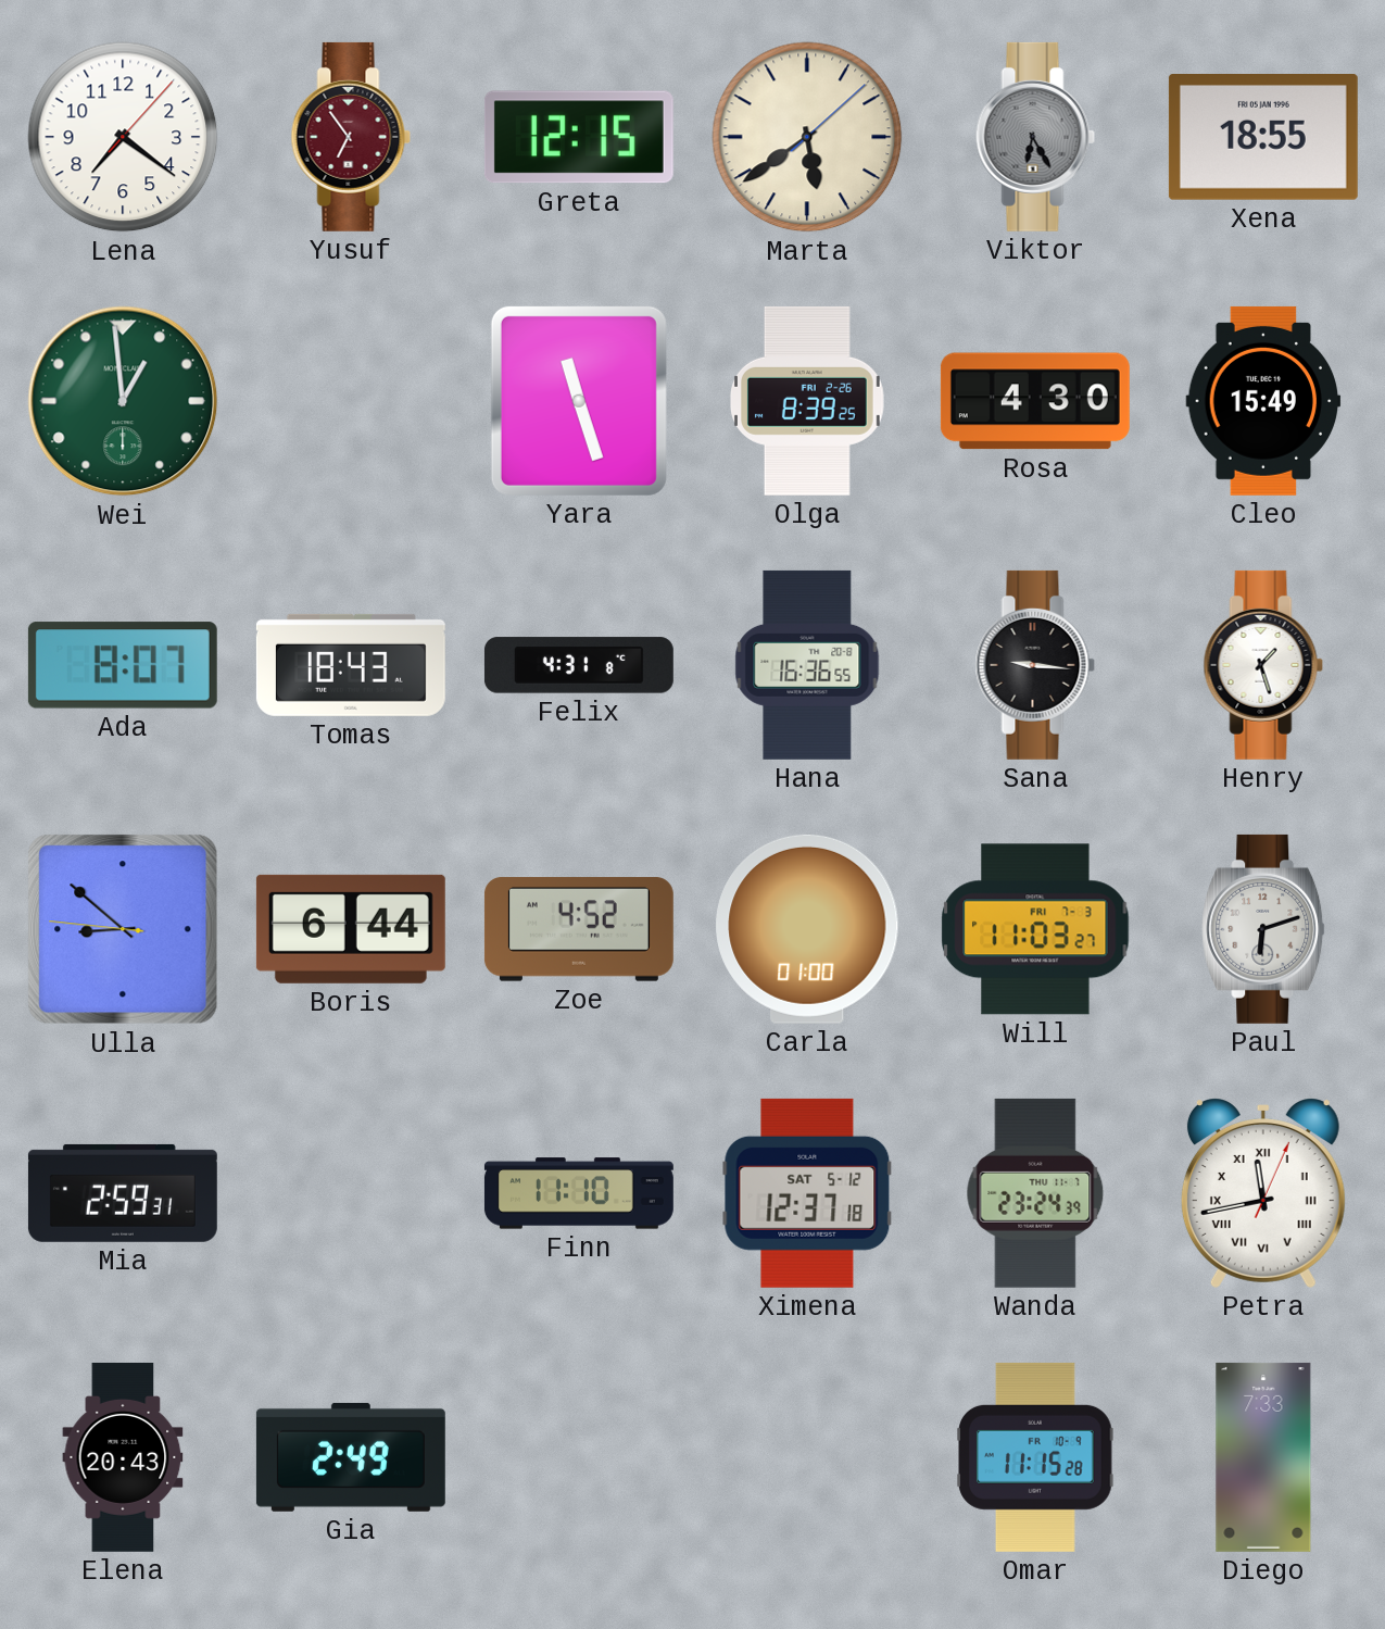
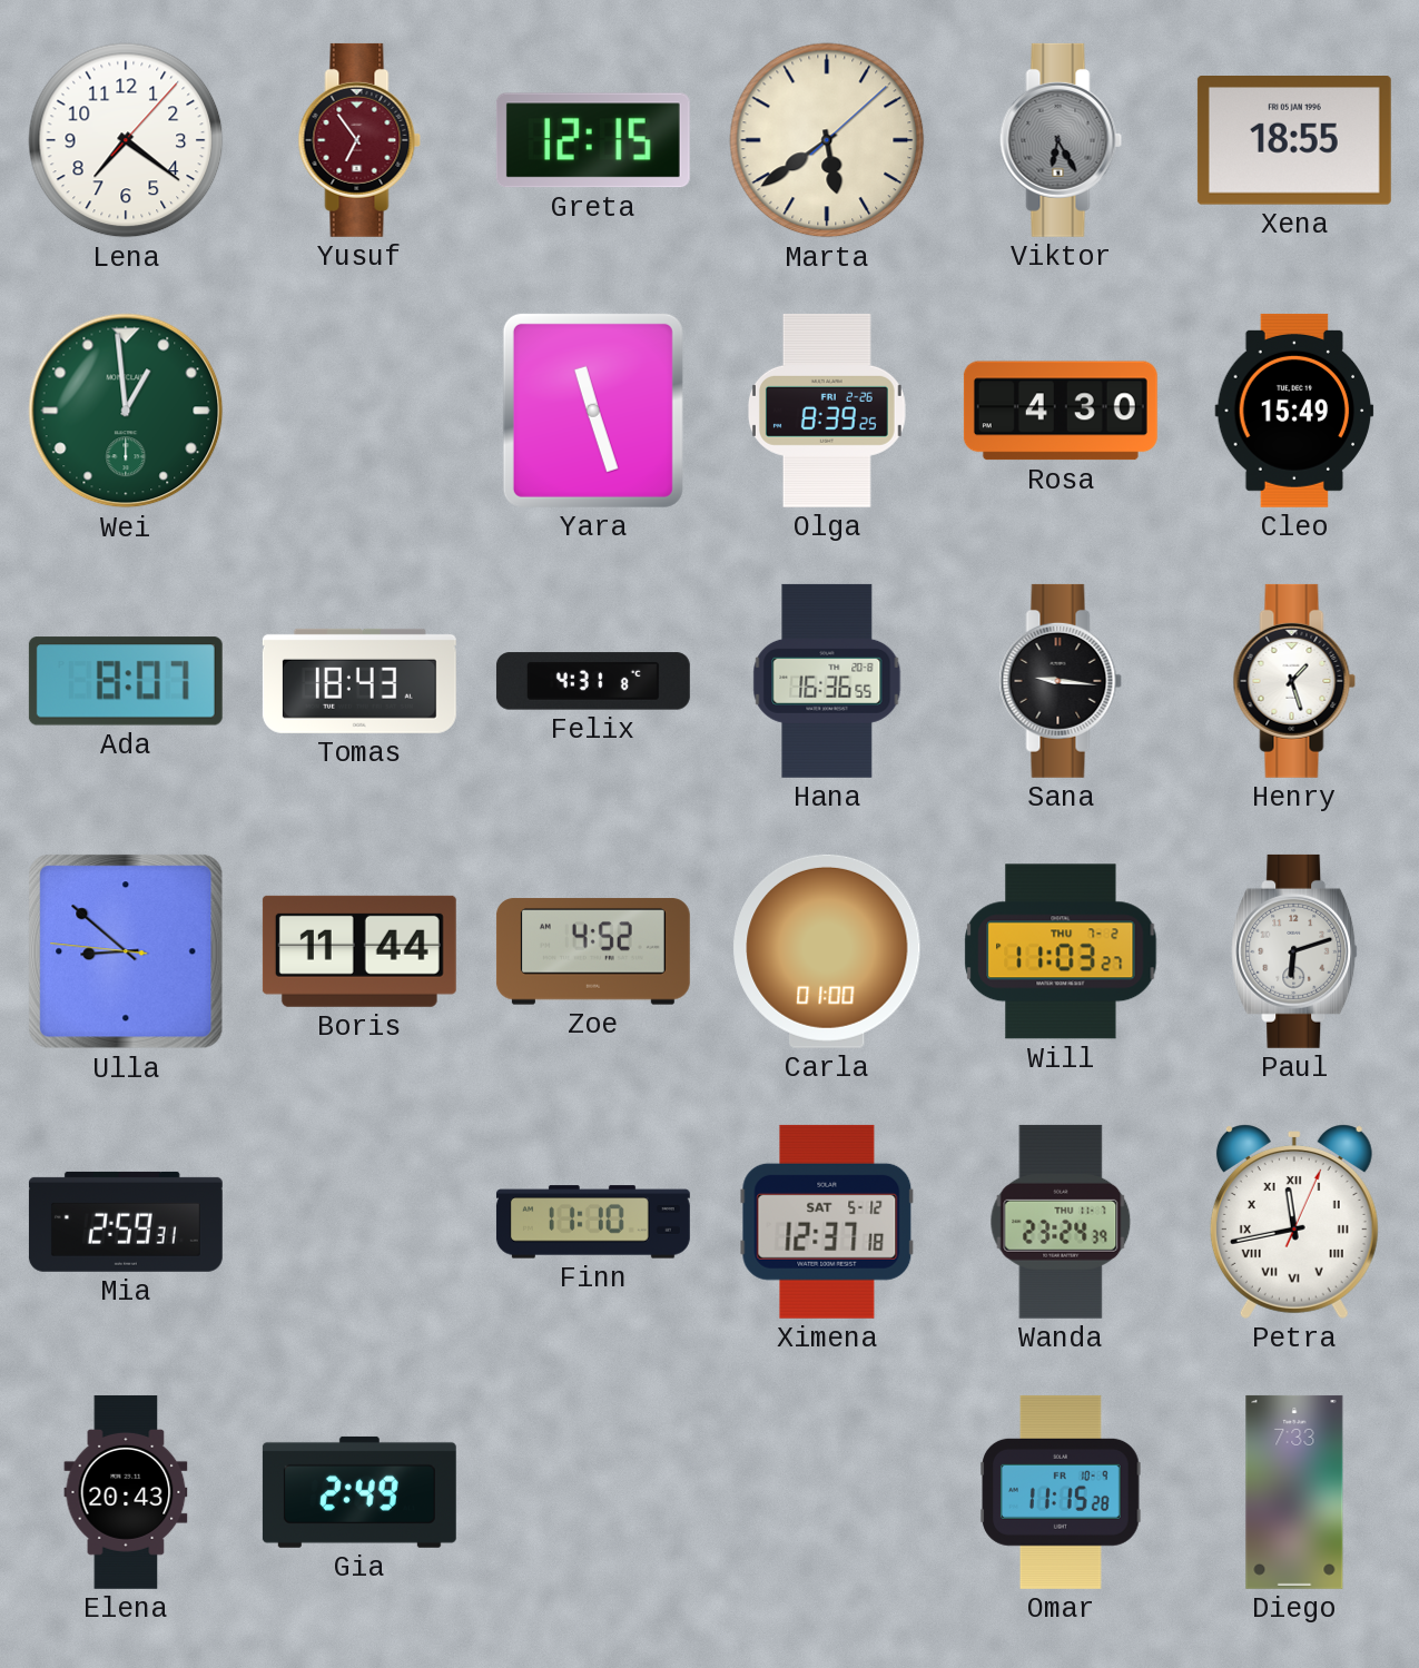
Boris: 6:44 -> 11:44
Will date: FRI 7-3 -> THU 7-2
